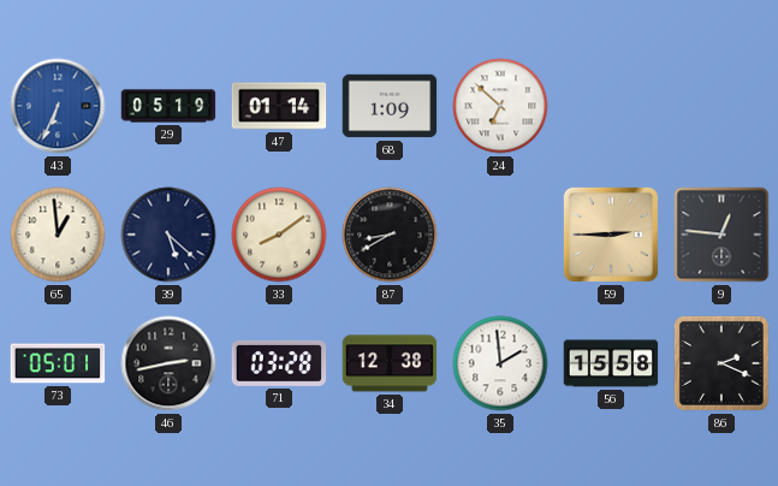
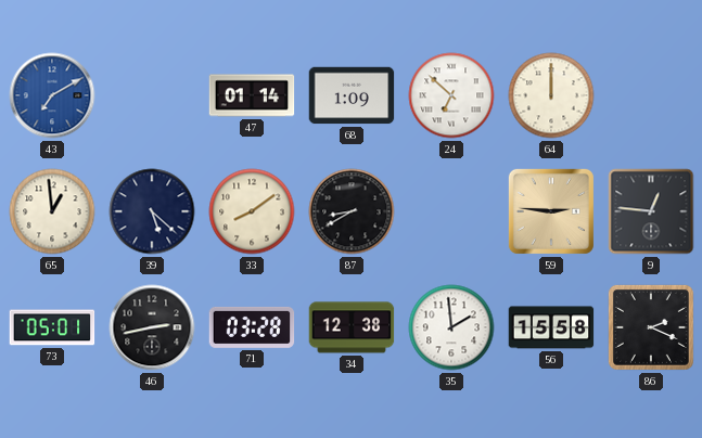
43: 6:34 -> 7:10
29: 05:19 -> none
64: none -> 12:00
59: 2:45 -> 2:46
